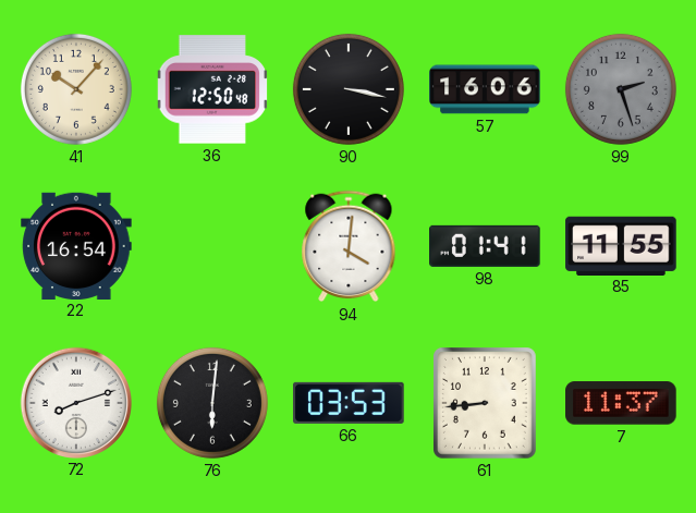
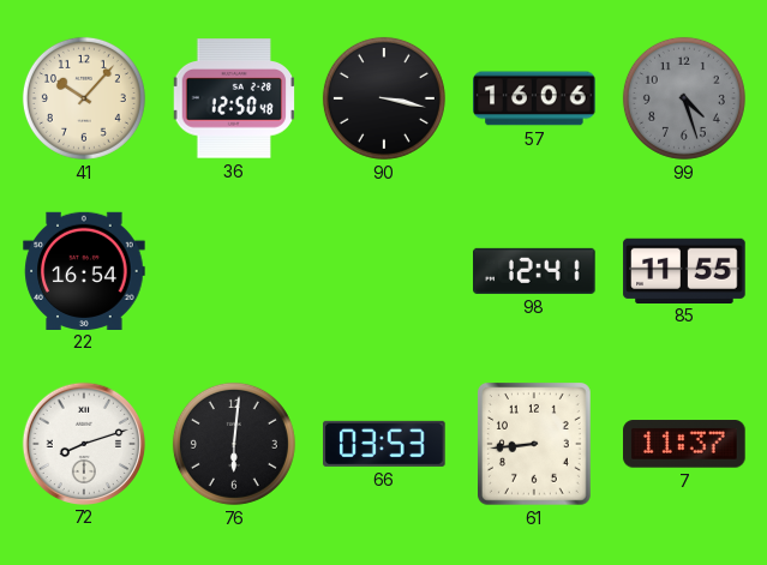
99: 2:27 -> 4:27
94: 4:01 -> none
98: 01:41 -> 12:41
